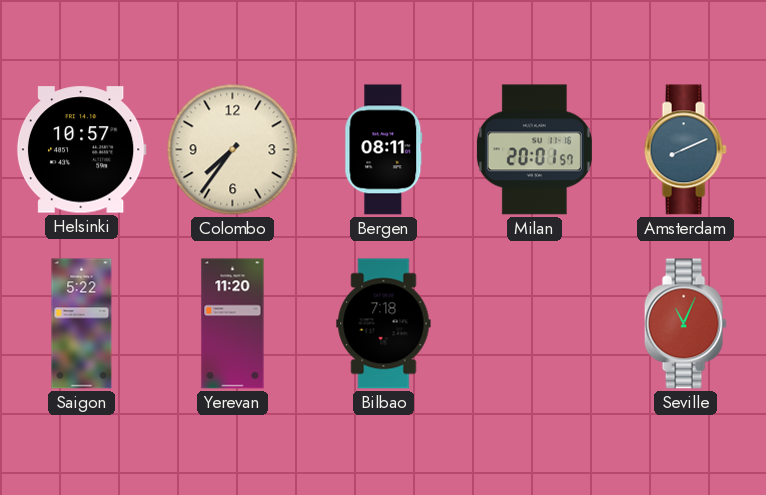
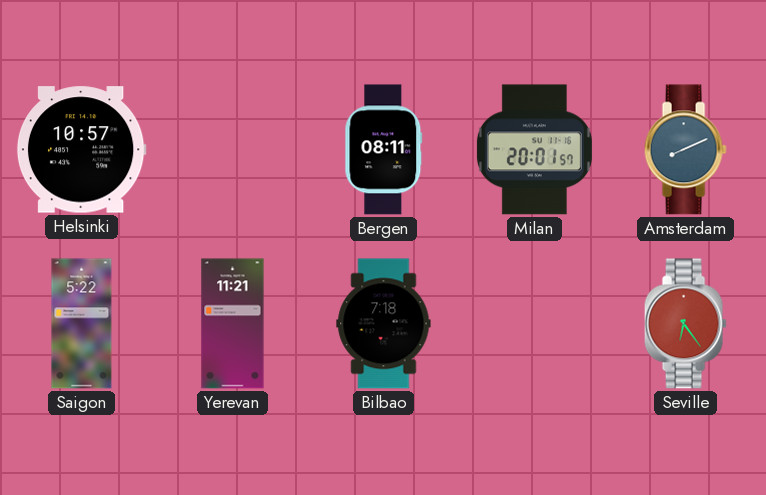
Colombo: 7:36 -> none
Yerevan: 11:20 -> 11:21
Seville: 11:04 -> 6:24
